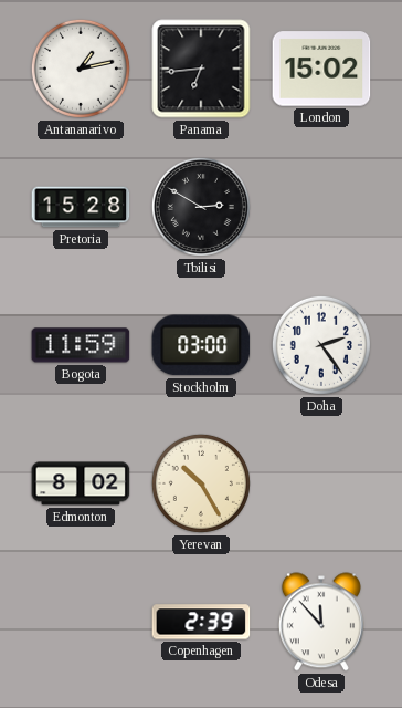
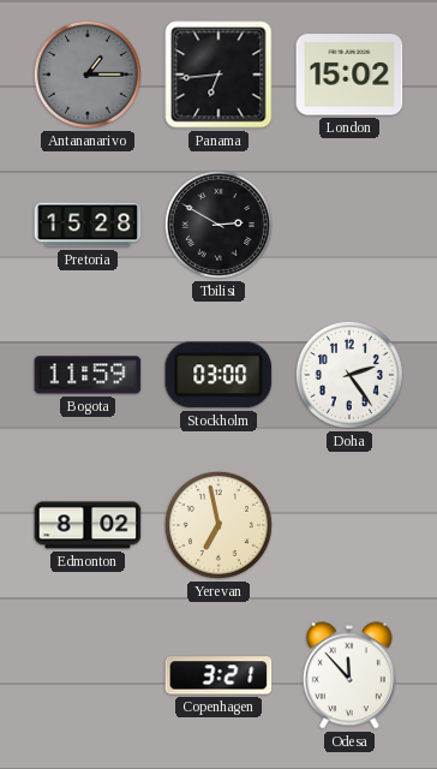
Antananarivo: 1:13 -> 1:15
Antananarivo dial: white -> grey
Yerevan: 10:25 -> 6:58
Copenhagen: 2:39 -> 3:21
